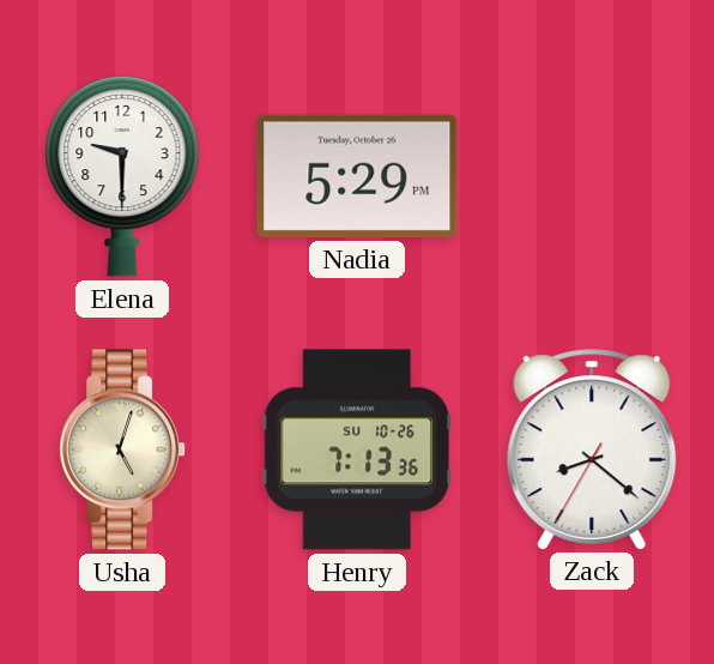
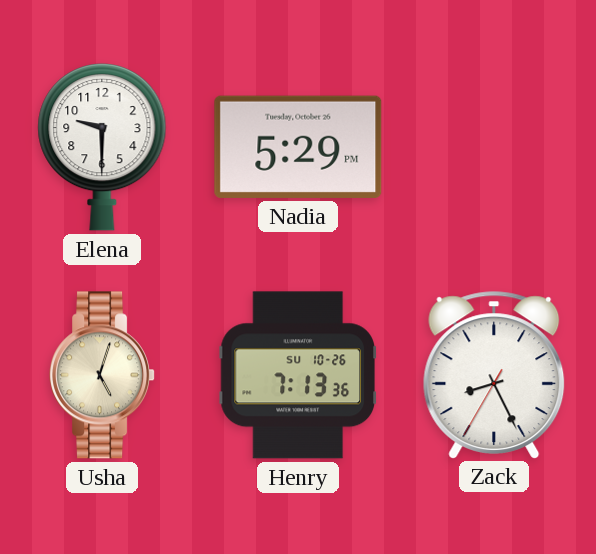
Zack: 8:21 -> 8:25
